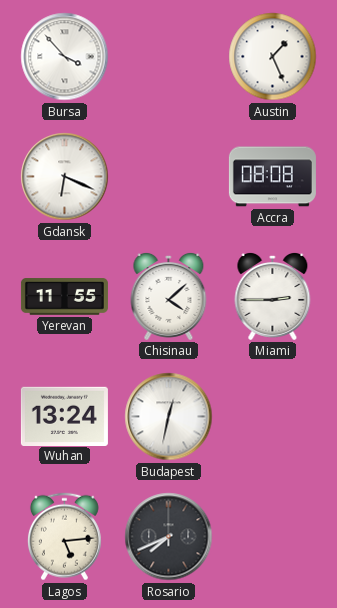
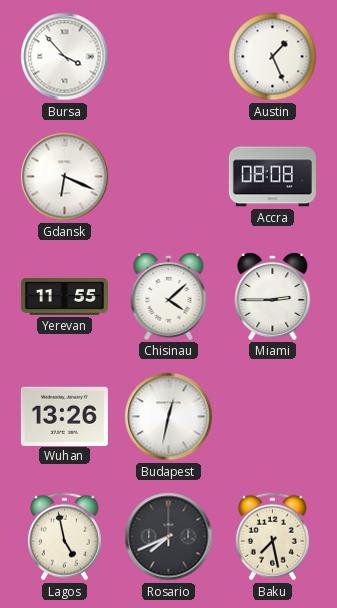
Wuhan: 13:24 -> 13:26
Lagos: 5:14 -> 4:58
Baku: none -> 7:28
